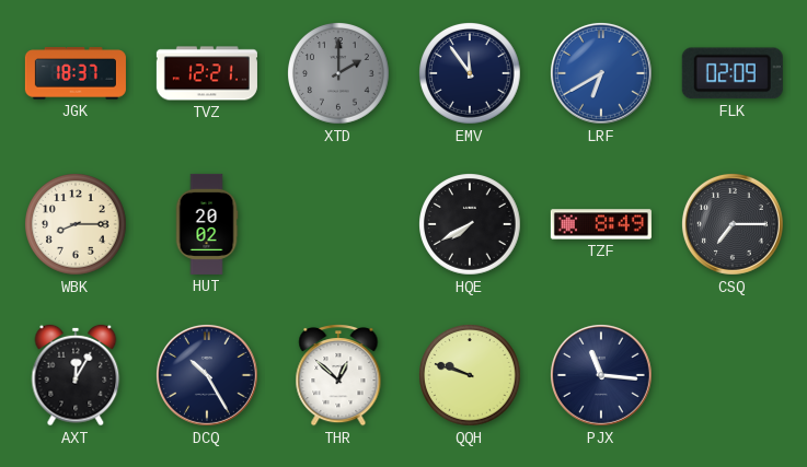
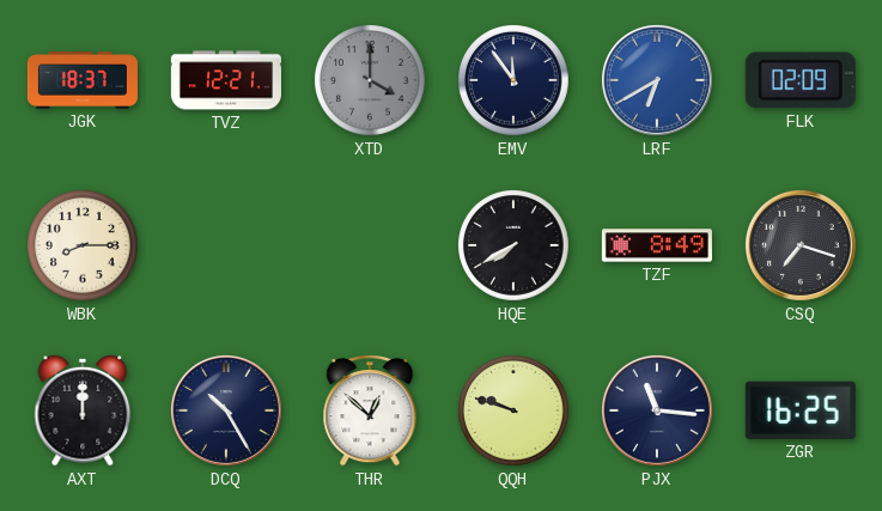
XTD: 2:00 -> 4:00
HUT: 20:02 -> none
CSQ: 7:15 -> 7:18
AXT: 12:05 -> 12:00
ZGR: none -> 16:25
